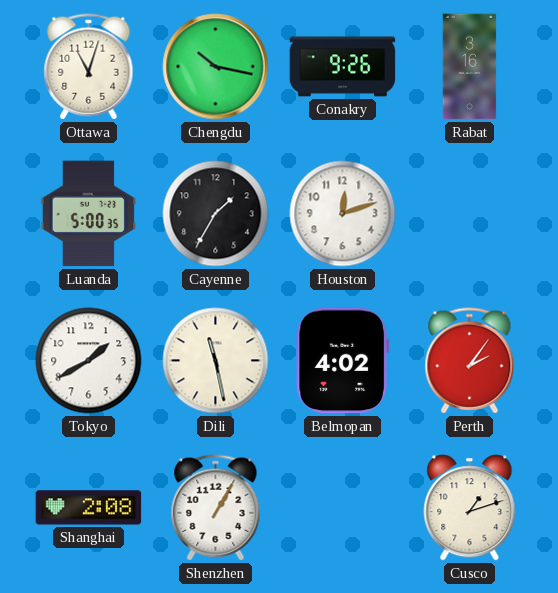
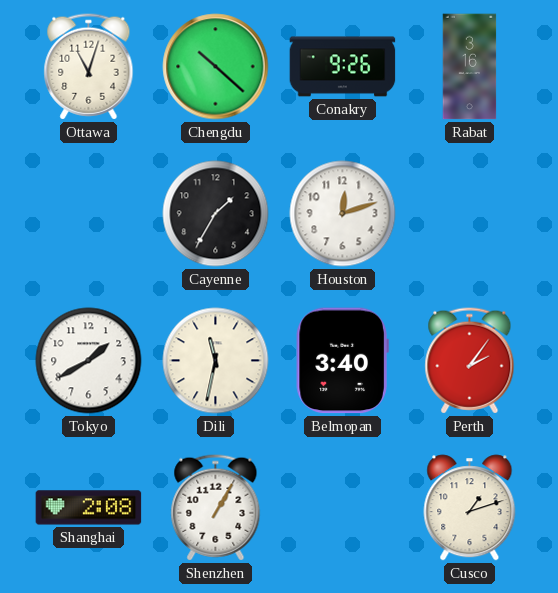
Chengdu: 10:17 -> 10:22
Luanda: 5:00 -> none
Dili: 11:28 -> 11:32
Belmopan: 4:02 -> 3:40
